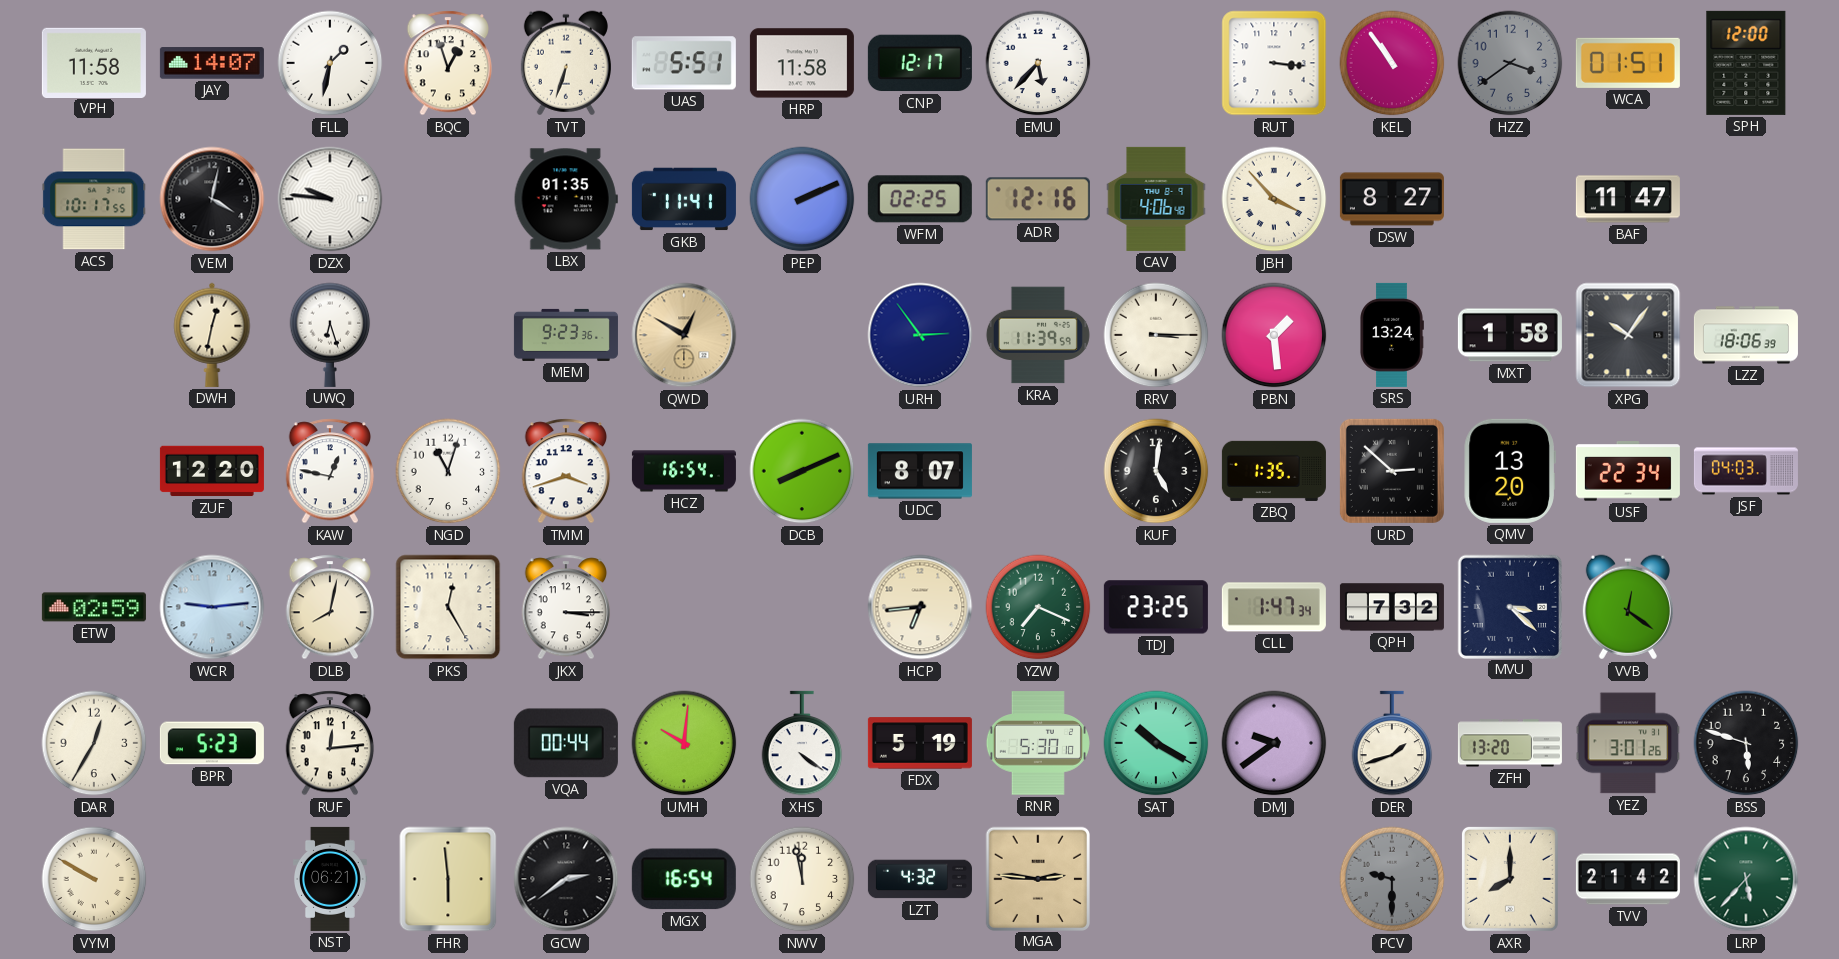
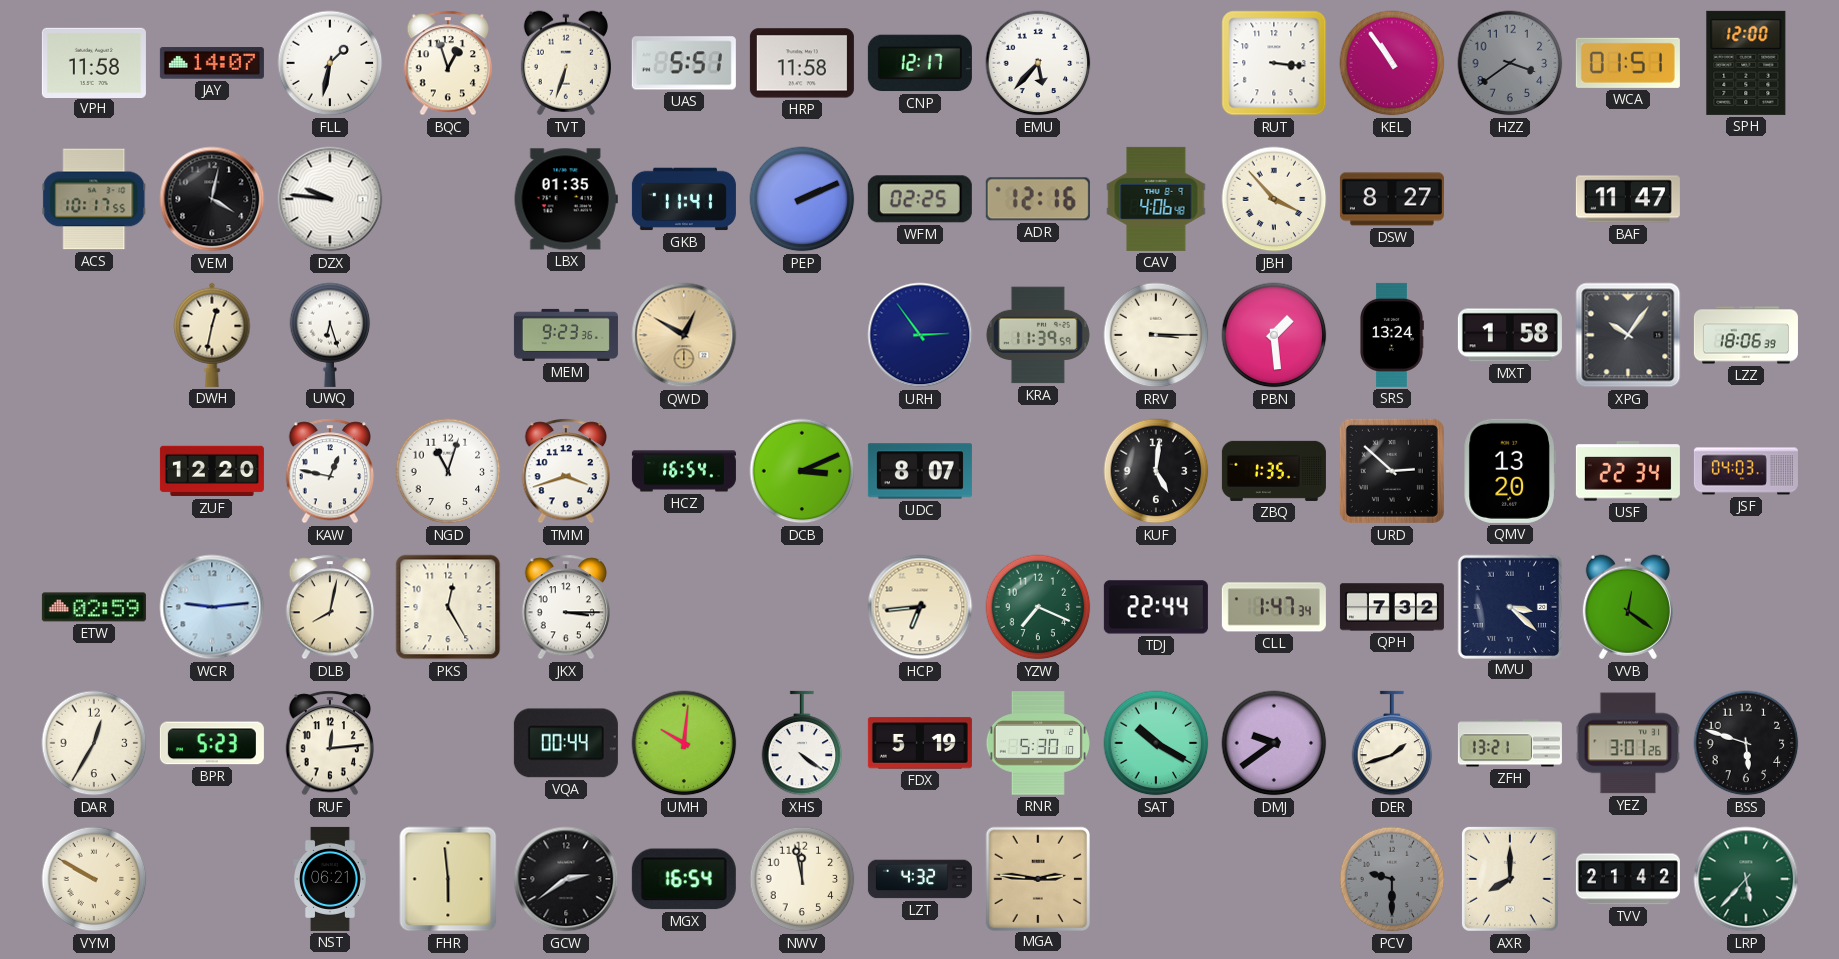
DCB: 8:11 -> 3:11
TDJ: 23:25 -> 22:44
ZFH: 13:20 -> 13:21
